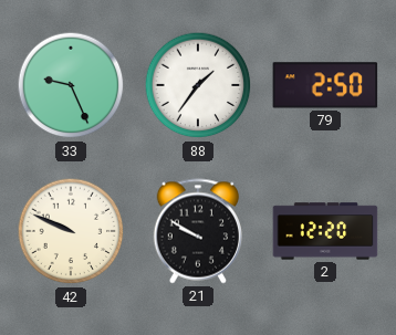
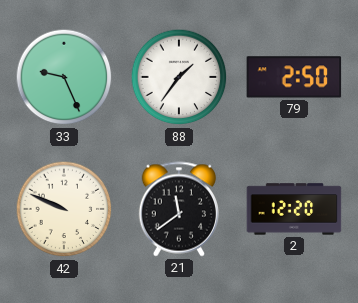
21: 9:50 -> 11:39
